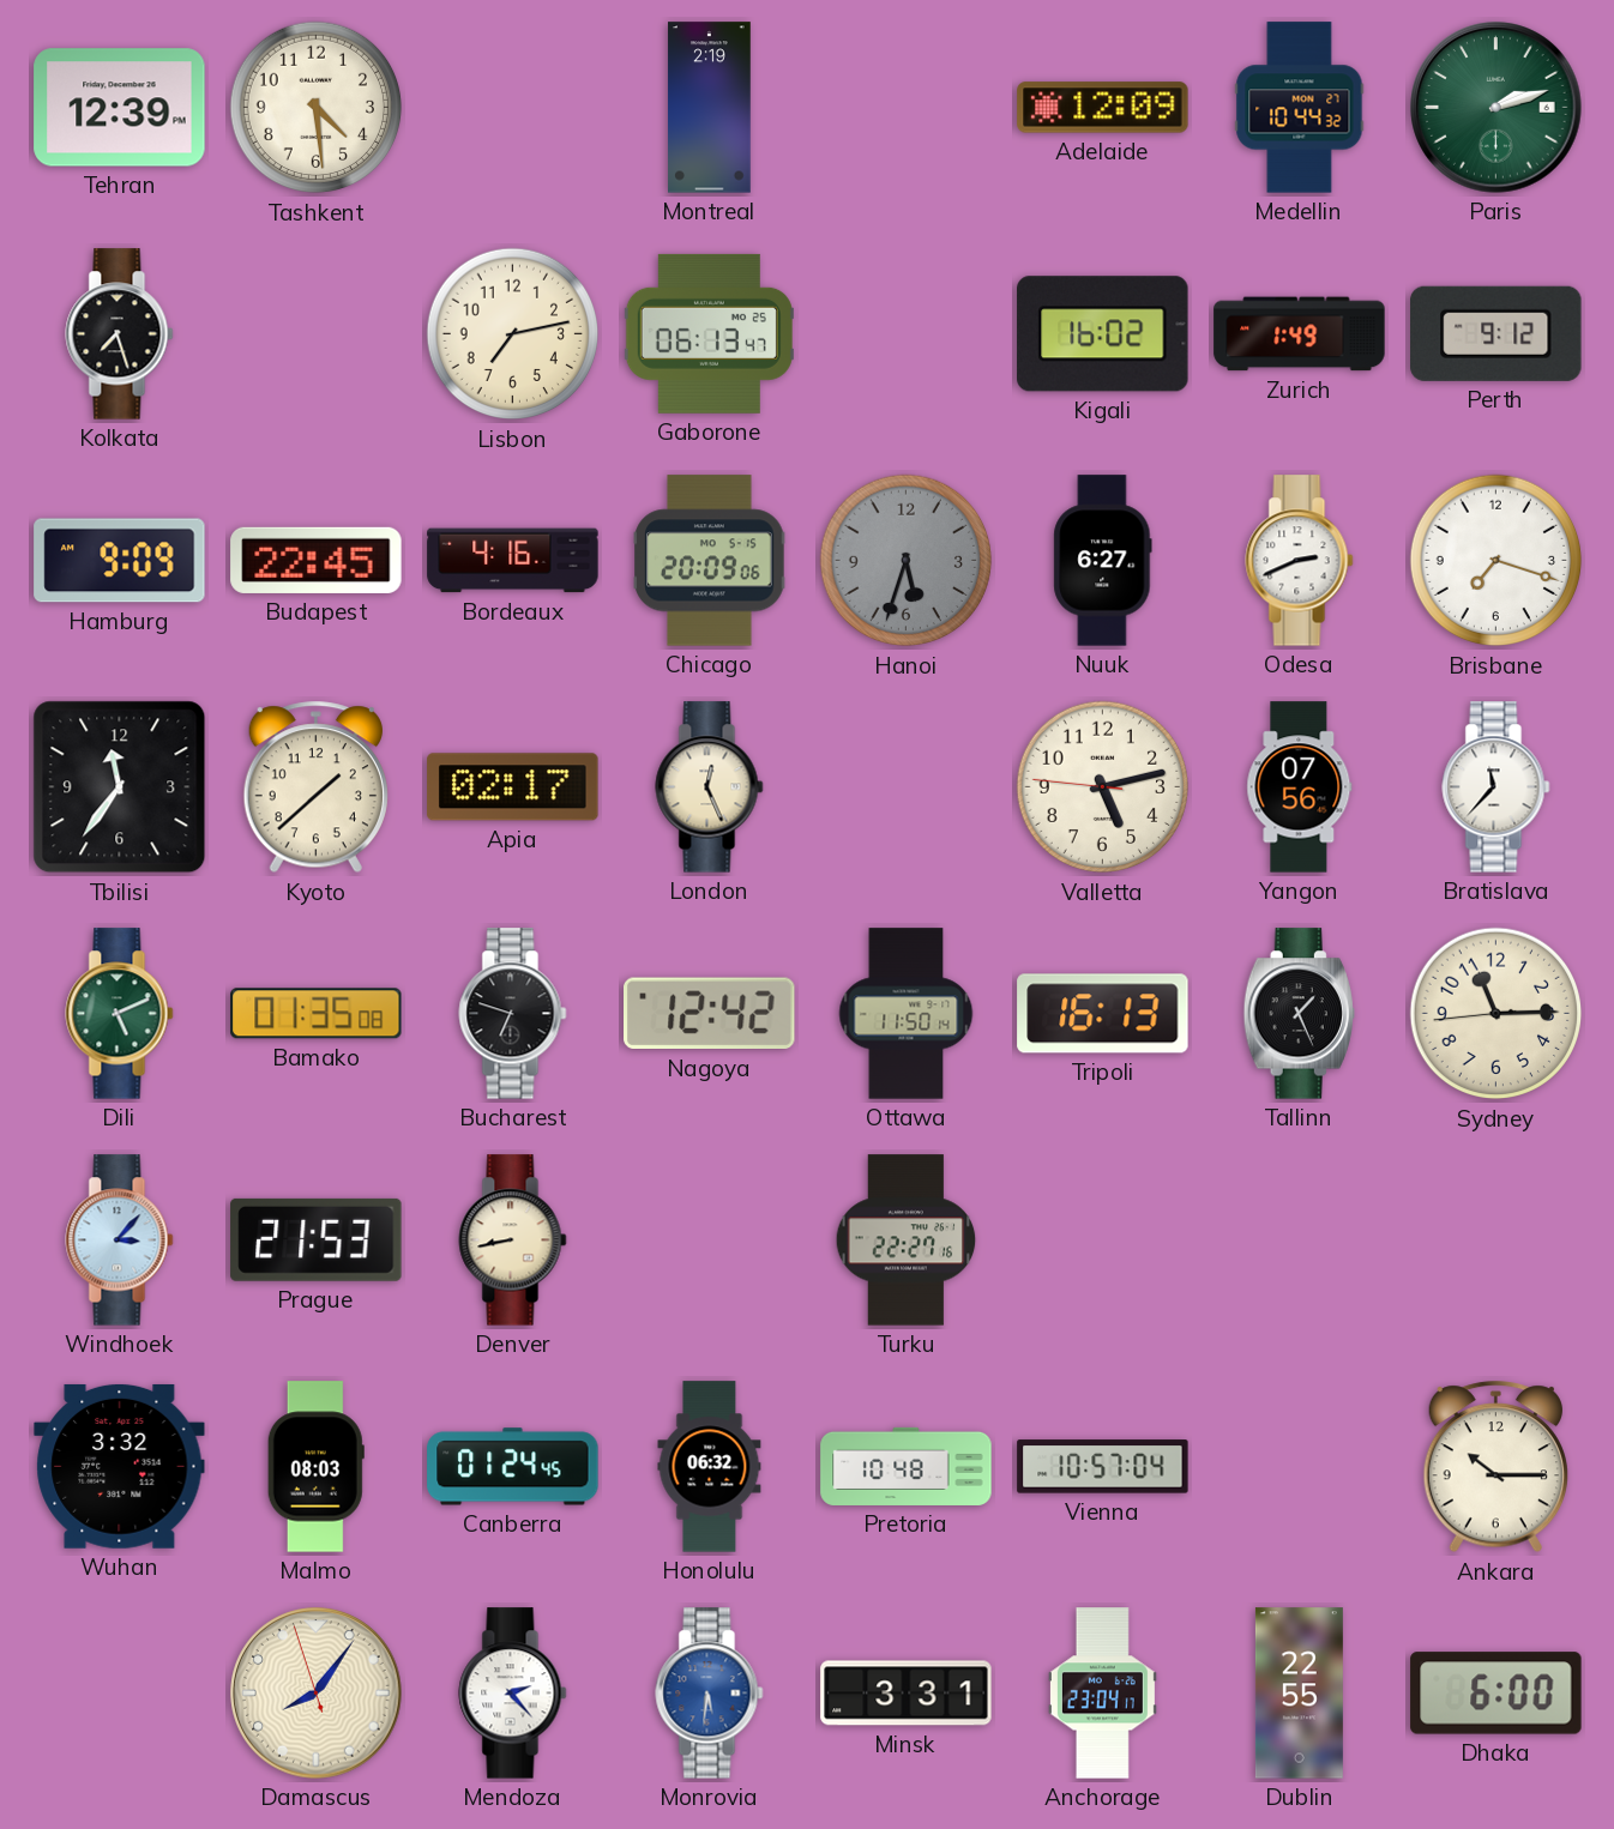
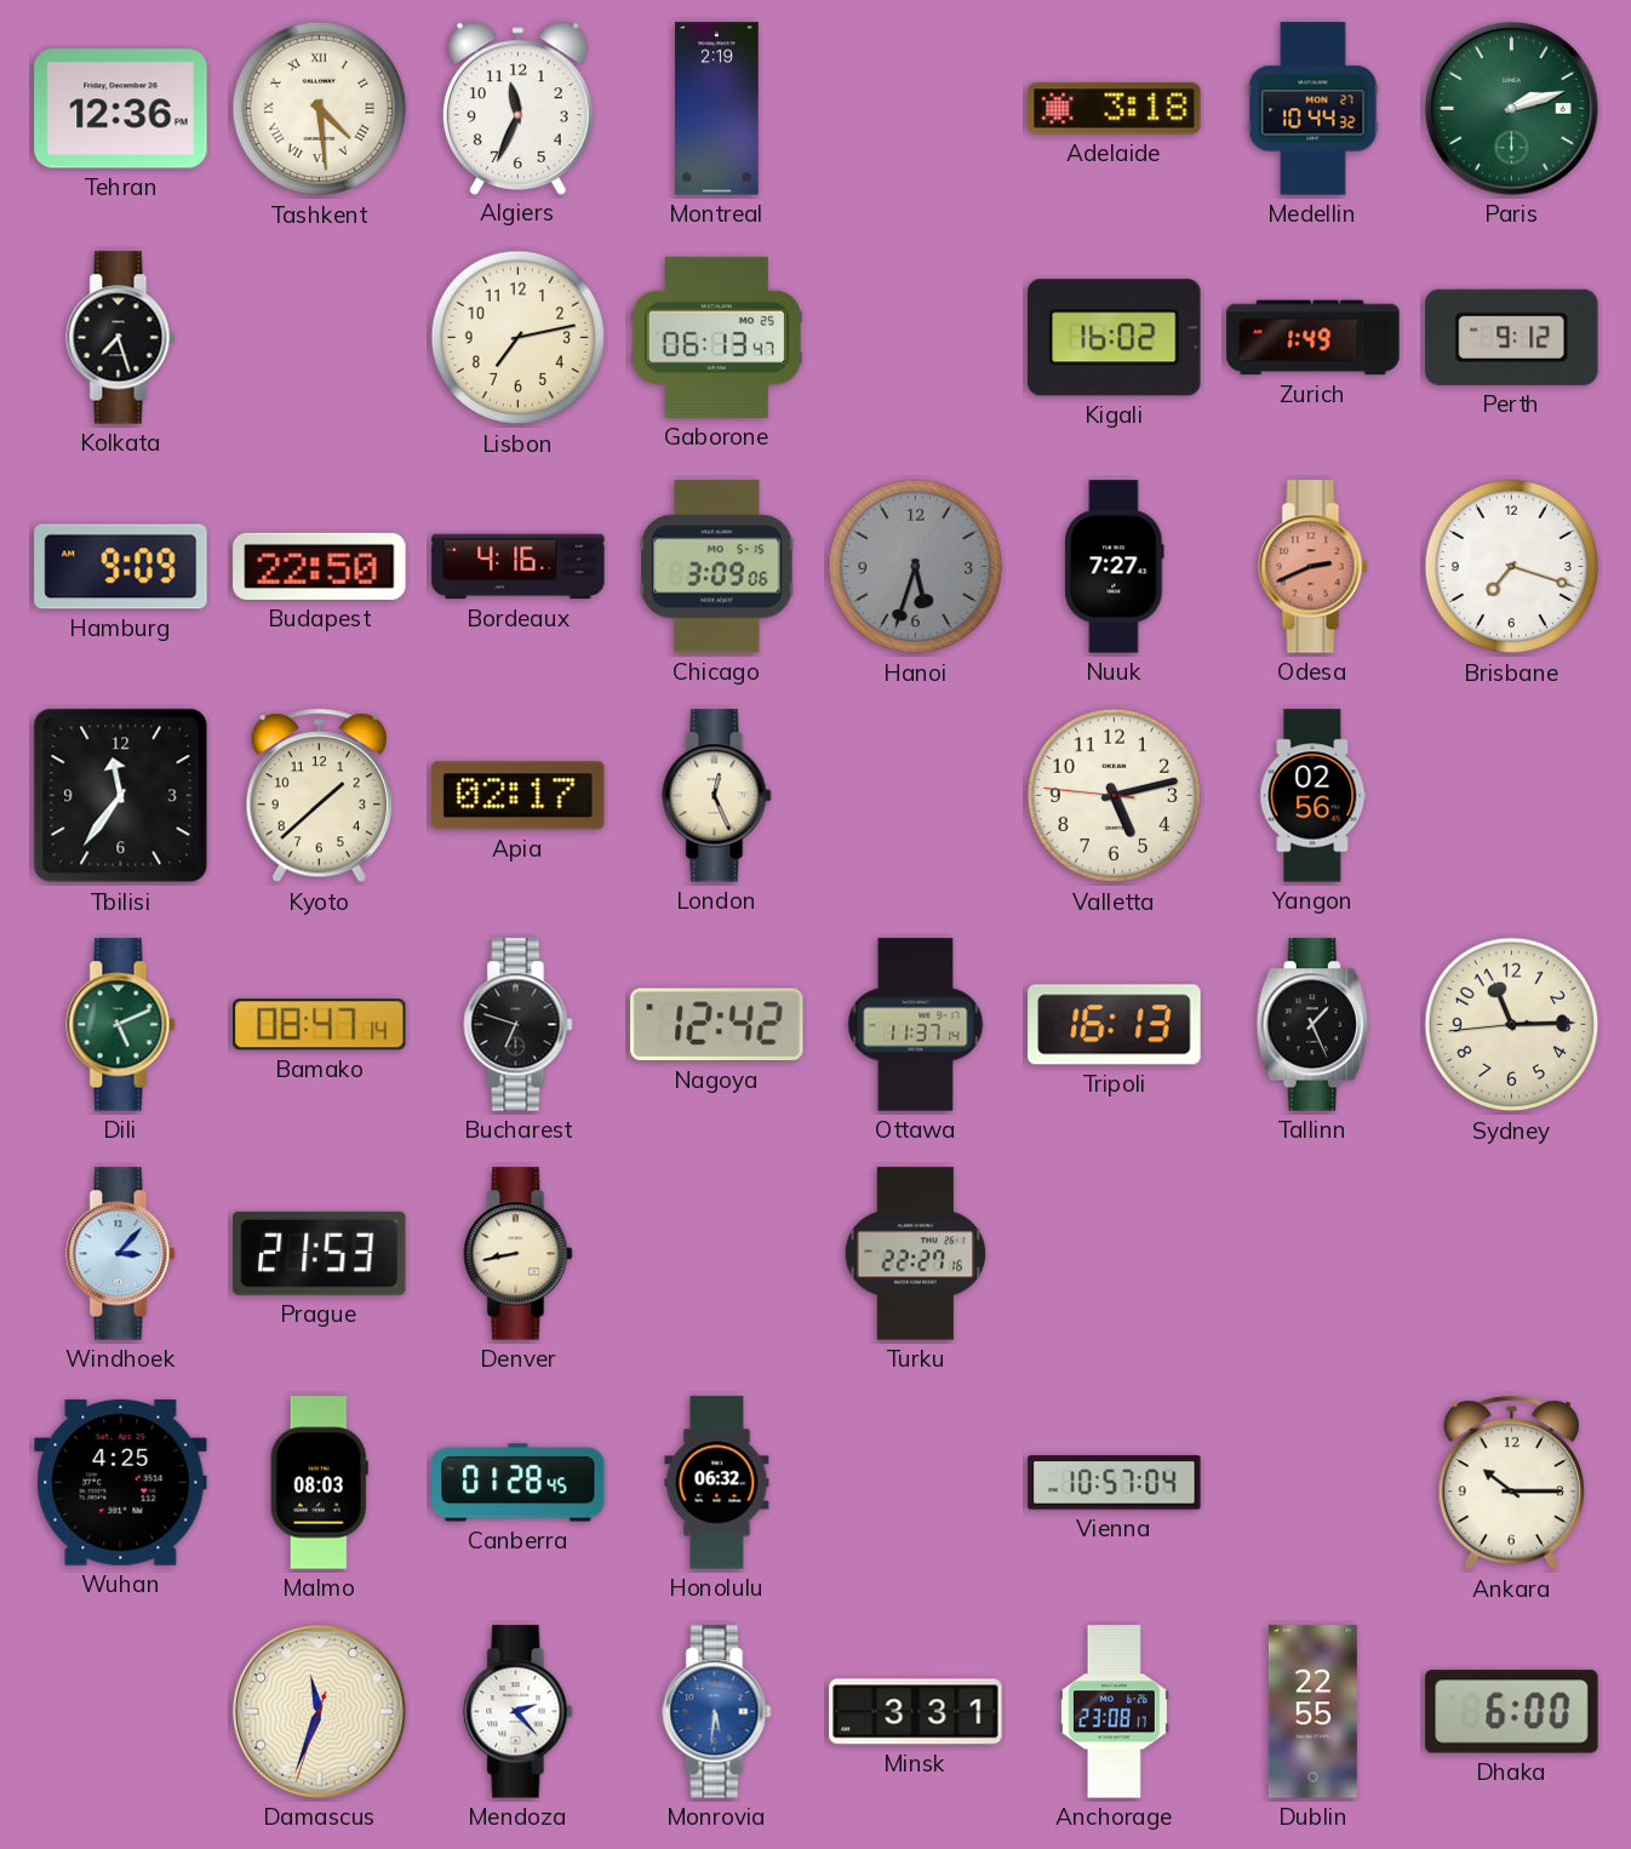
Tehran: 12:39 -> 12:36
Tashkent numerals: Arabic -> Roman
Algiers: none -> 11:34
Adelaide: 12:09 -> 3:18
Budapest: 22:45 -> 22:50
Chicago: 20:09 -> 3:09
Nuuk: 6:27 -> 7:27
Odesa dial: white -> salmon
Yangon: 07:56 -> 02:56
Bratislava: 11:37 -> none
Bamako: 01:35 -> 08:47
Ottawa: 11:50 -> 11:37
Wuhan: 3:32 -> 4:25
Canberra: 01:24 -> 01:28
Pretoria: 10:48 -> none
Damascus: 8:05 -> 11:33
Anchorage: 23:04 -> 23:08
